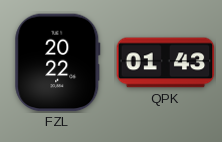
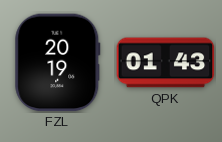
FZL: 20:22 -> 20:19
